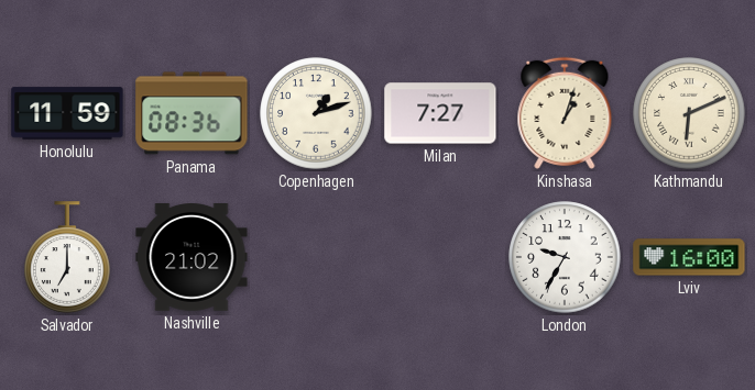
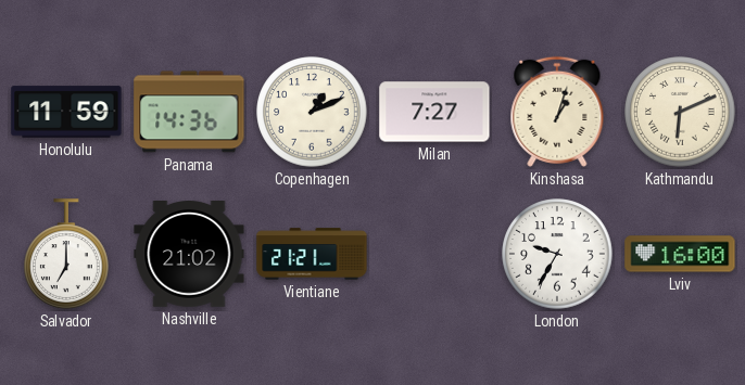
Panama: 08:36 -> 14:36
Copenhagen: 1:12 -> 1:11
Vientiane: none -> 21:21
